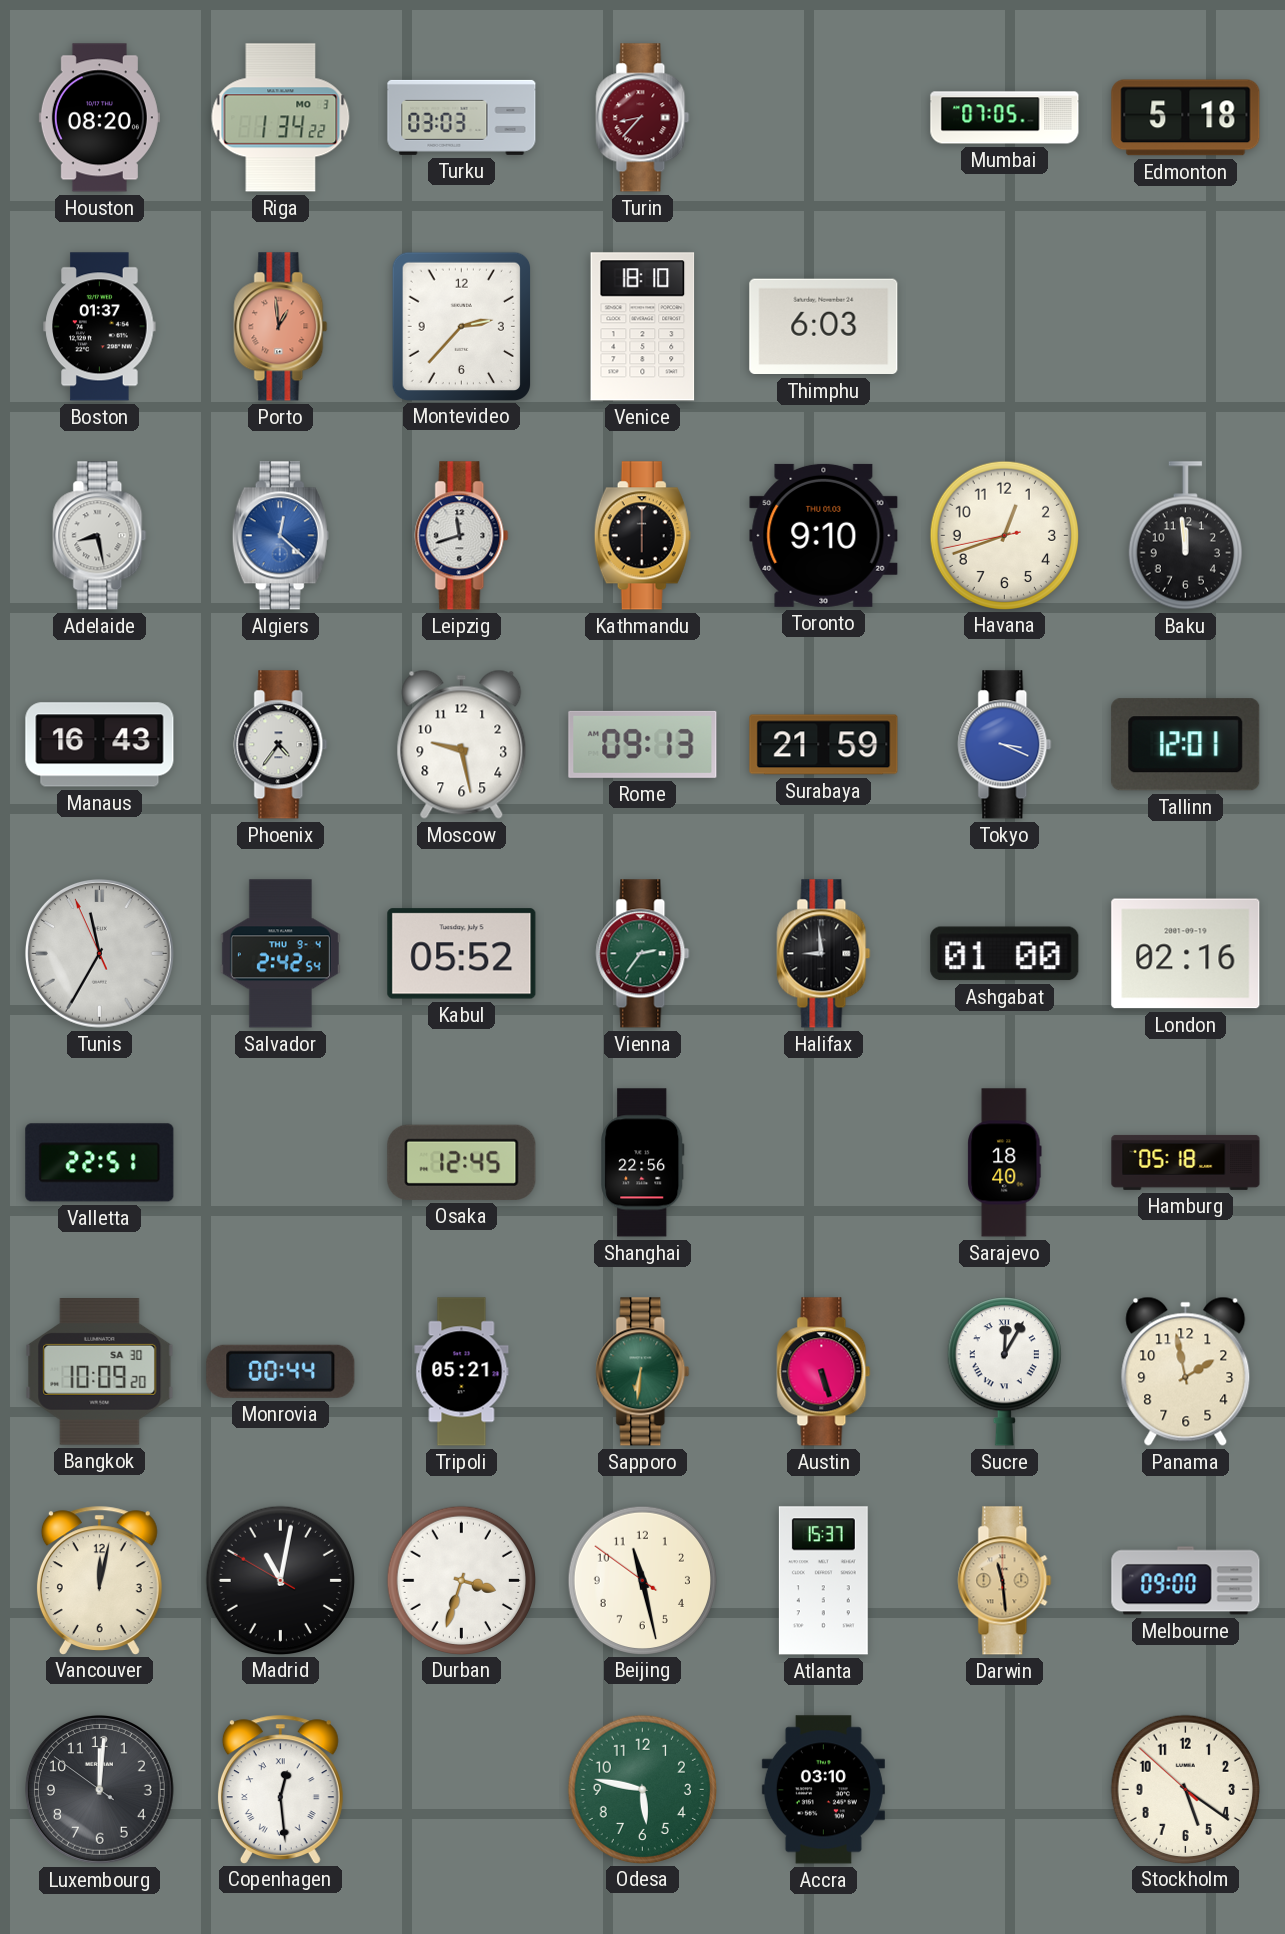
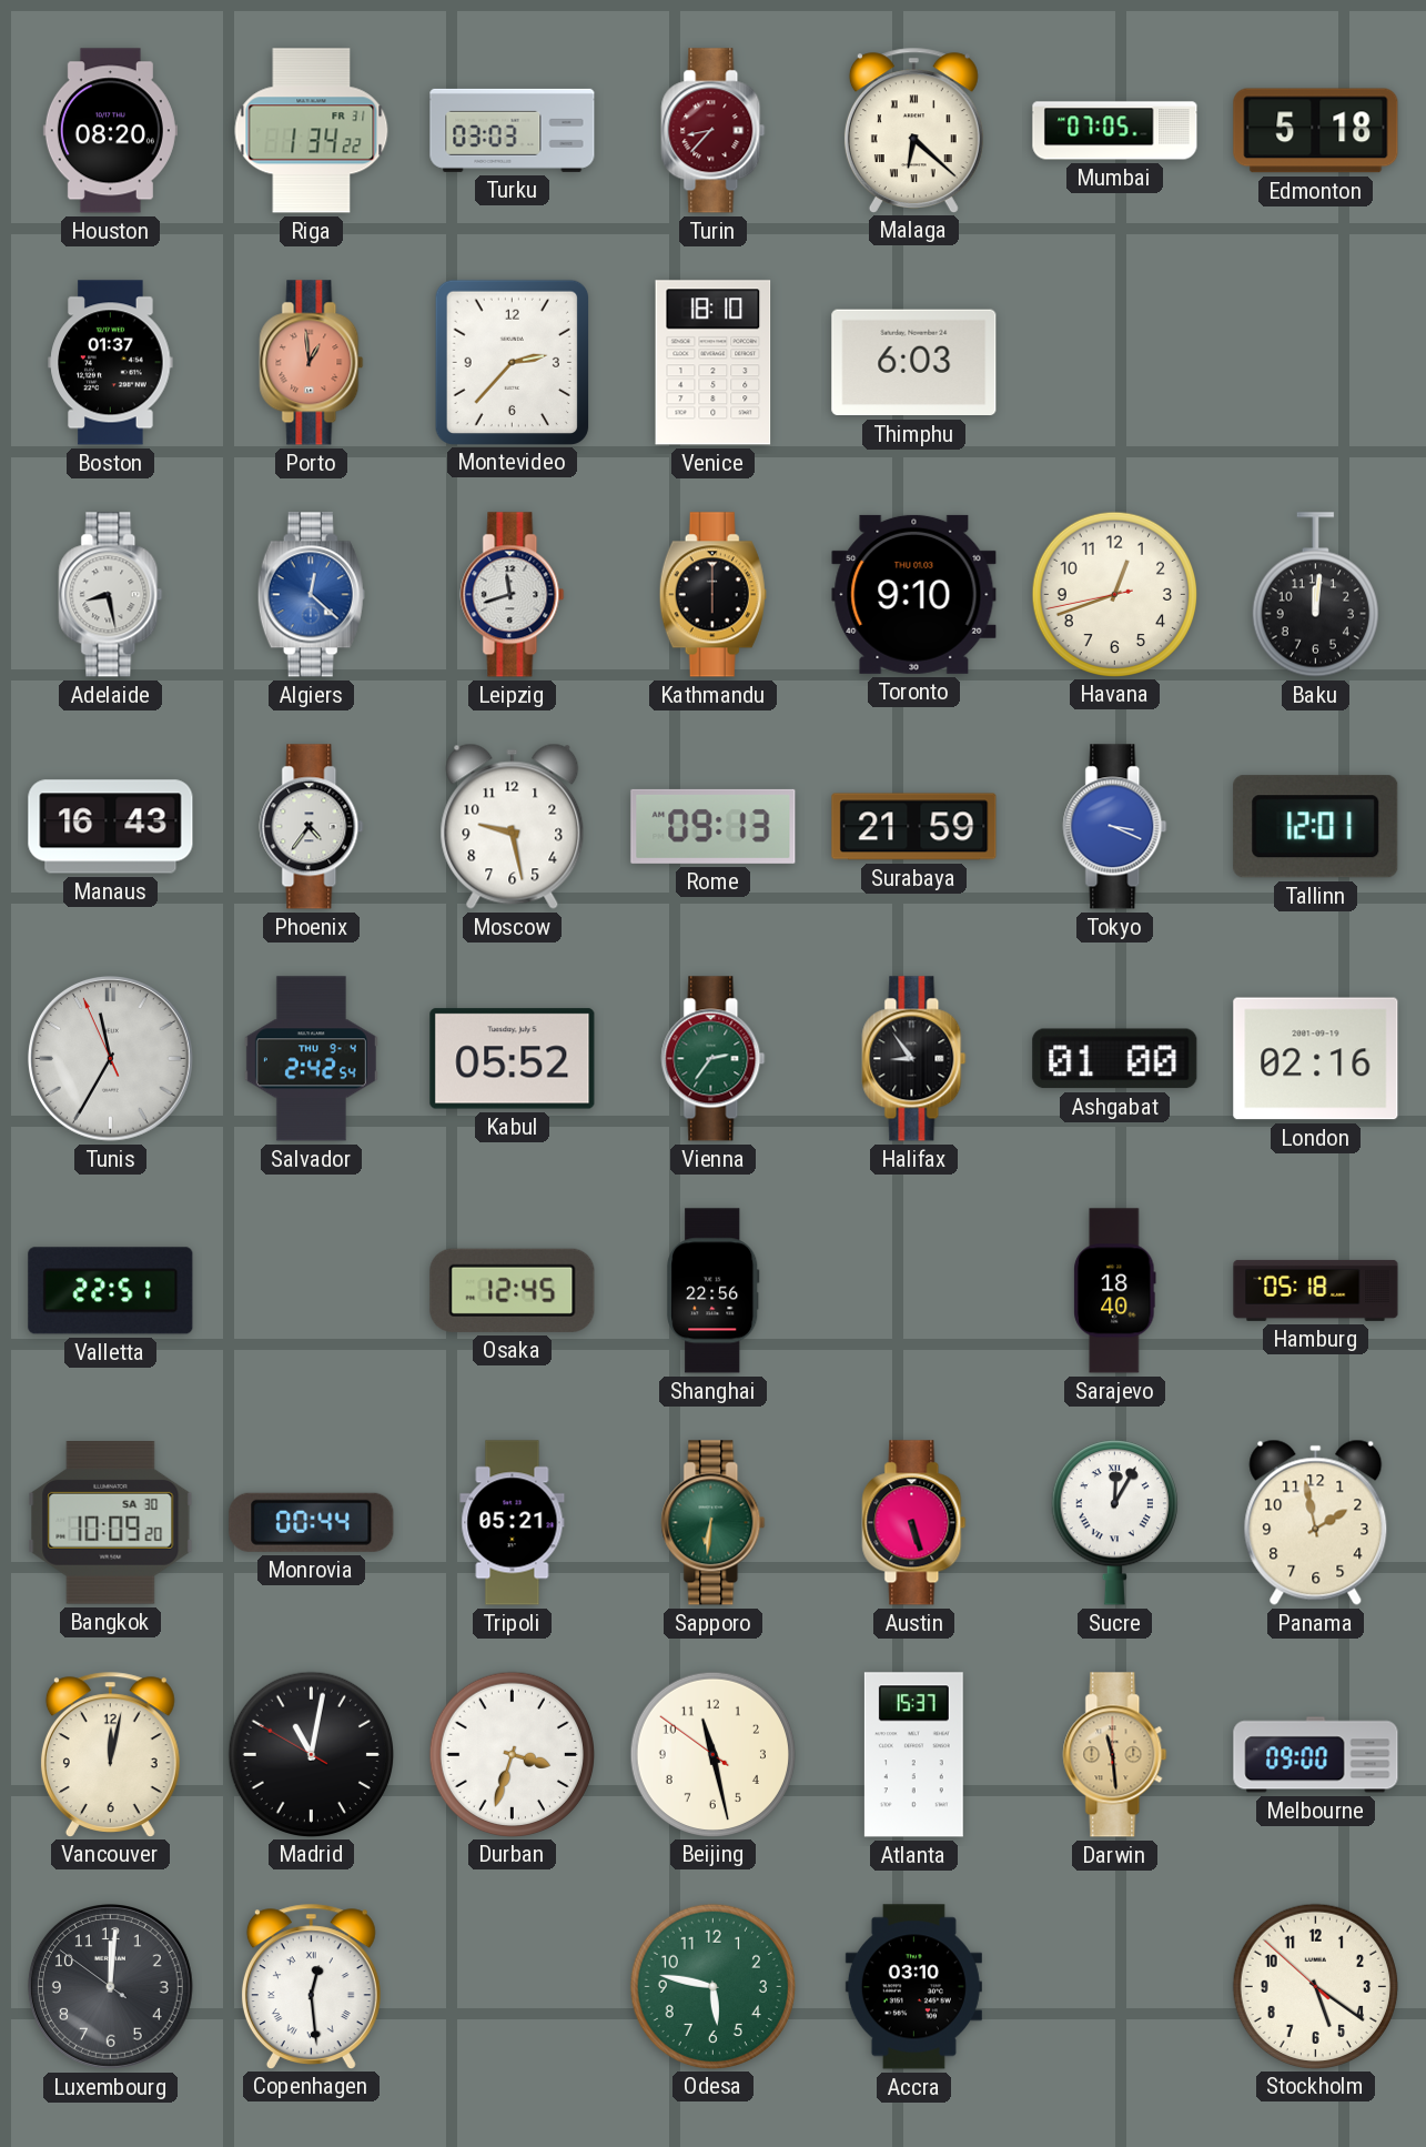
Riga date: MO 3 -> FR 31
Malaga: none -> 6:22
Baku: 11:59 -> 12:01
Halifax: 8:59 -> 8:54
